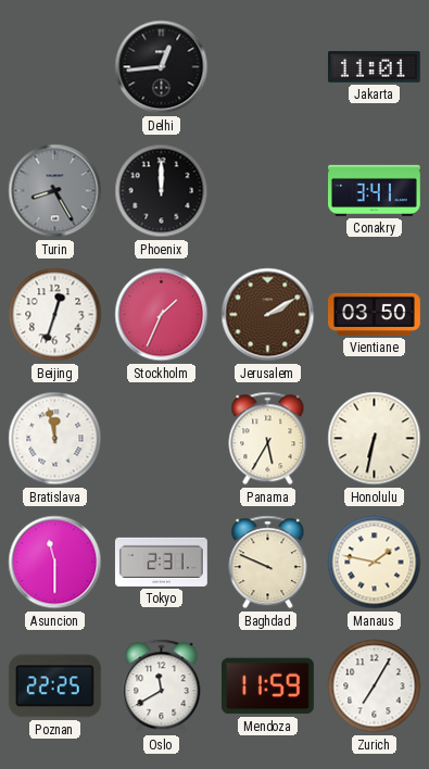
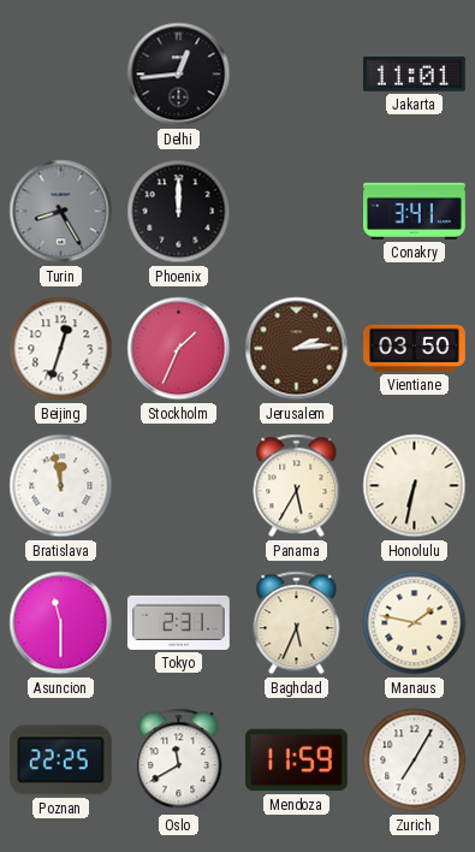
Jerusalem: 2:10 -> 2:14
Baghdad: 9:49 -> 5:34
